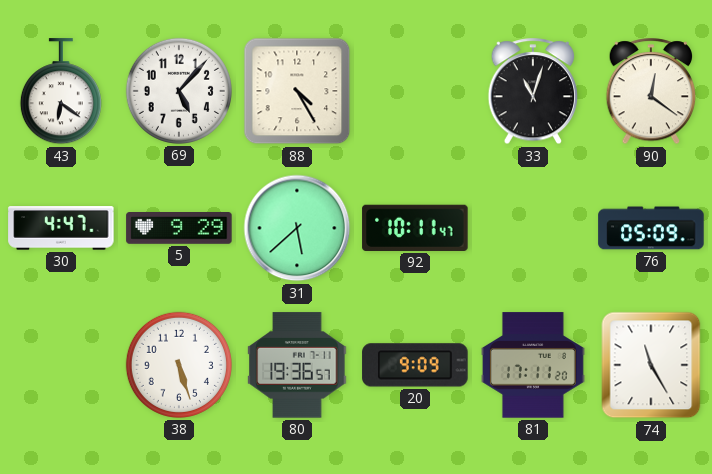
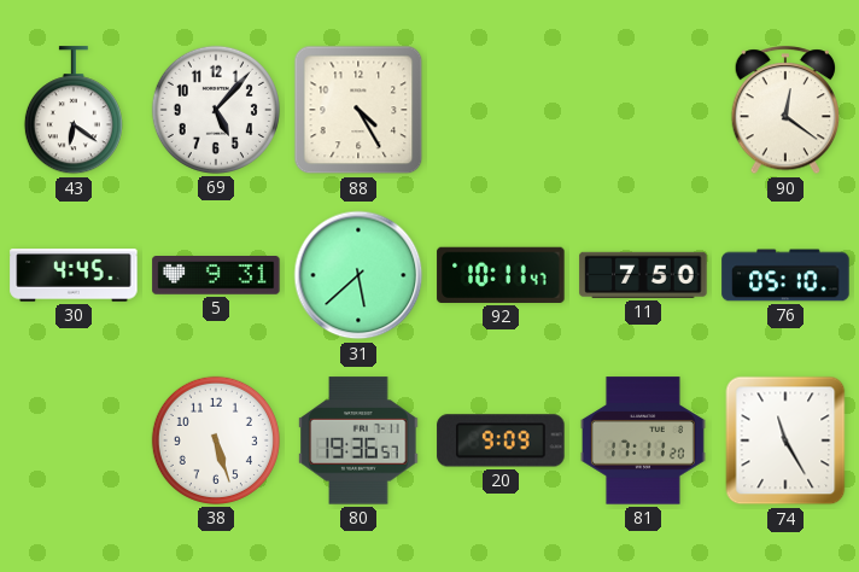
33: 11:03 -> none
30: 4:47 -> 4:45
5: 9:29 -> 9:31
11: none -> 7:50
76: 05:09 -> 05:10
